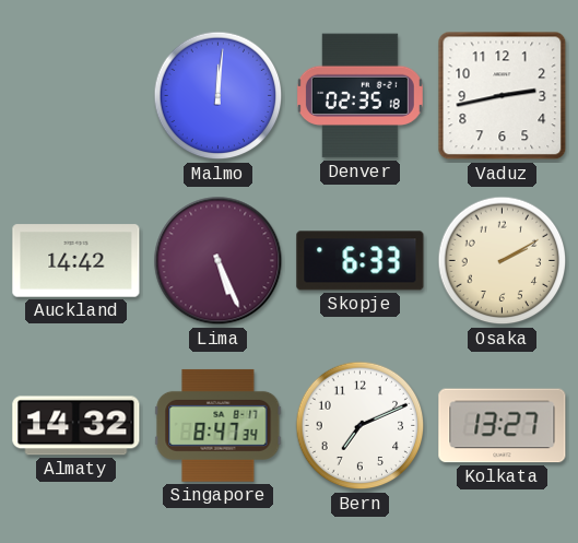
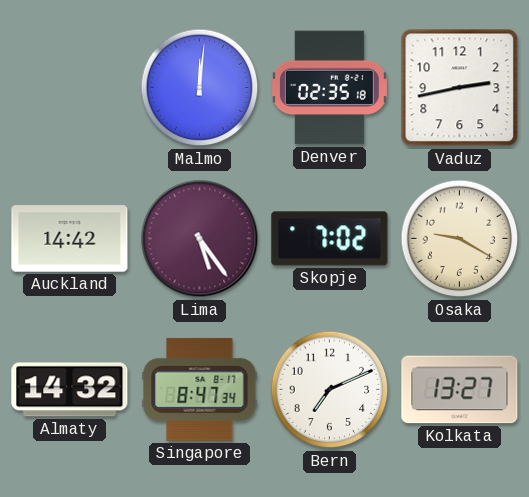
Lima: 5:26 -> 5:24
Skopje: 6:33 -> 7:02
Osaka: 2:10 -> 9:20
